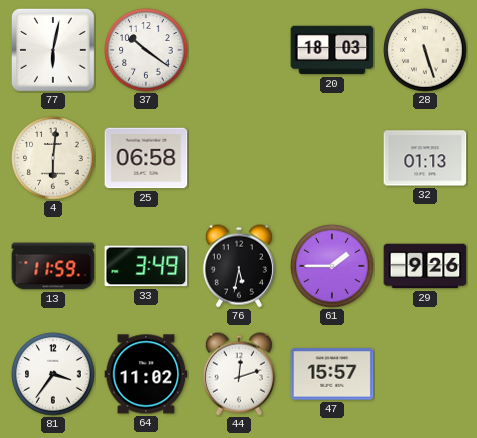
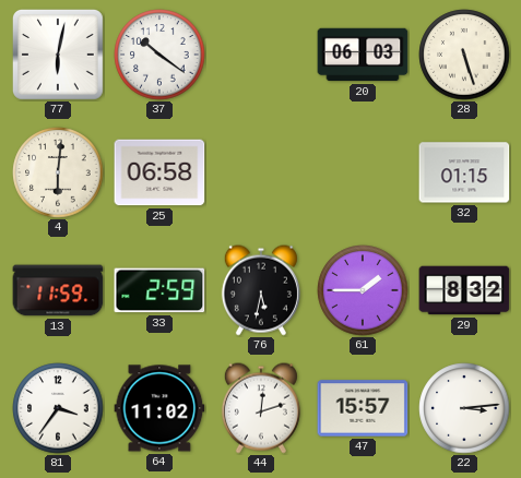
20: 18:03 -> 06:03
32: 01:13 -> 01:15
33: 3:49 -> 2:59
29: 9:26 -> 8:32
22: none -> 3:14
